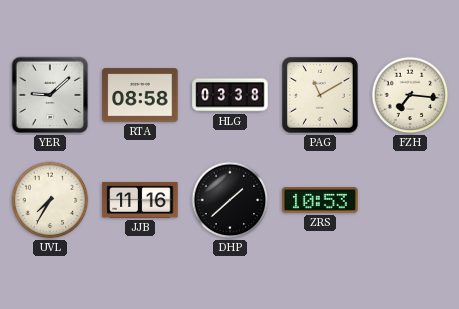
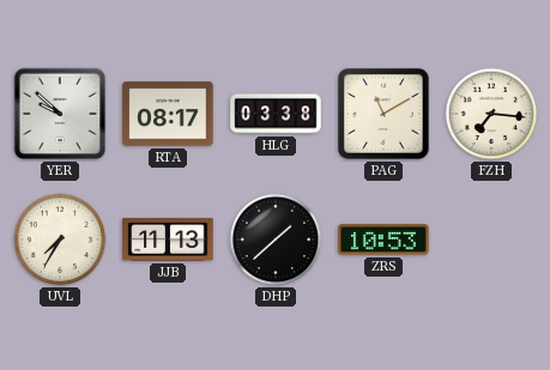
YER: 9:08 -> 9:52
RTA: 08:58 -> 08:17
JJB: 11:16 -> 11:13
